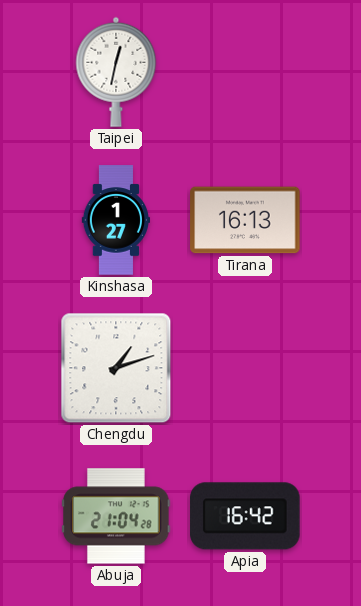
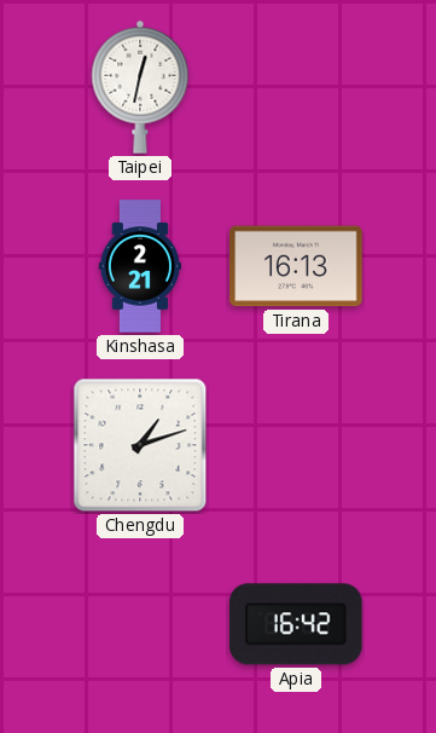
Kinshasa: 1:27 -> 2:21
Abuja: 21:04 -> none
